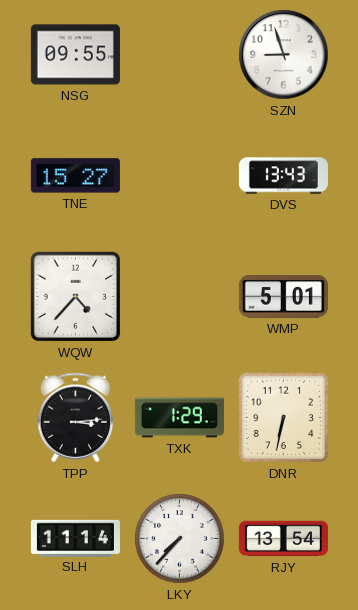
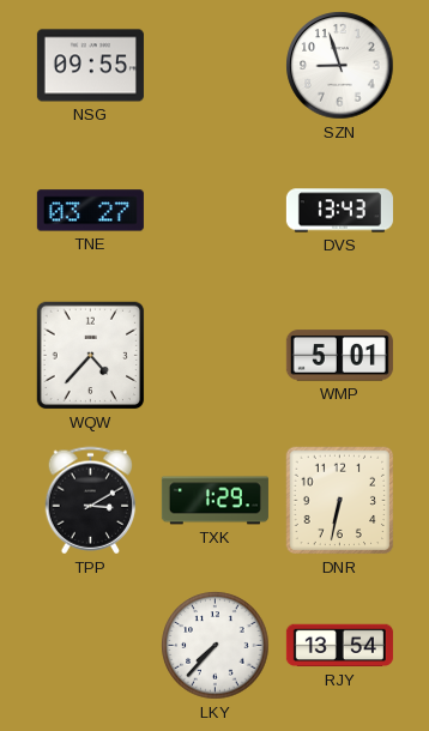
TNE: 15:27 -> 03:27
TPP: 3:14 -> 3:10
SLH: 11:14 -> none
